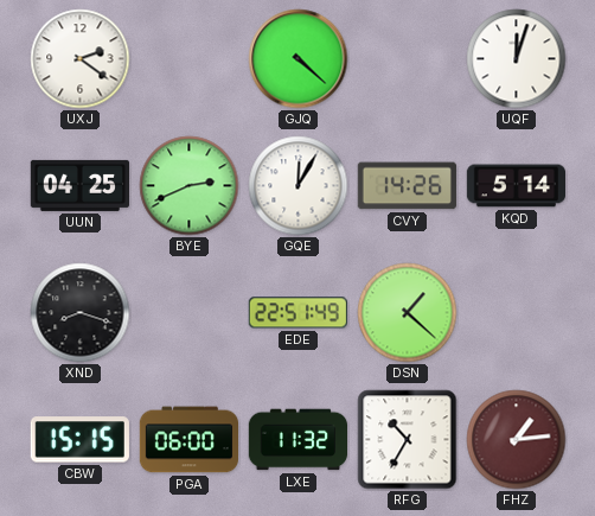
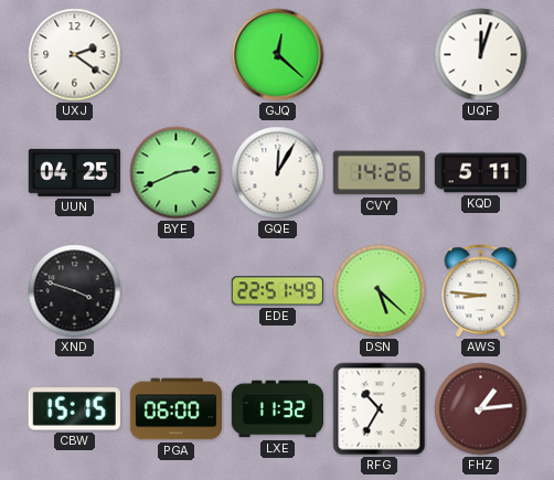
GJQ: 4:22 -> 12:22
KQD: 5:14 -> 5:11
XND: 8:18 -> 3:48
DSN: 1:22 -> 5:22
AWS: none -> 8:46
